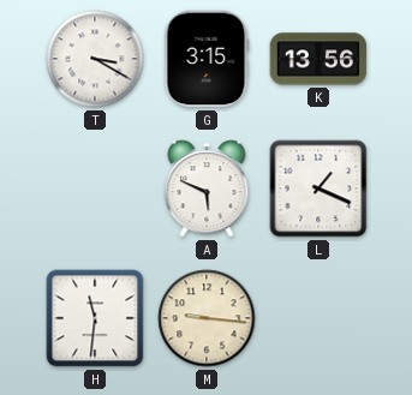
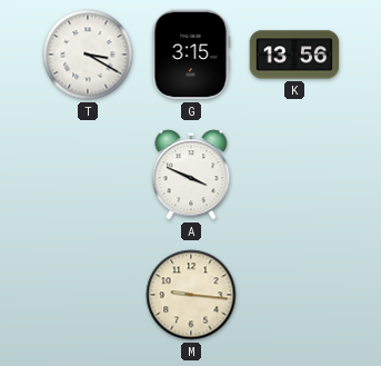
A: 5:49 -> 3:49
L: 1:19 -> none
H: 11:31 -> none
